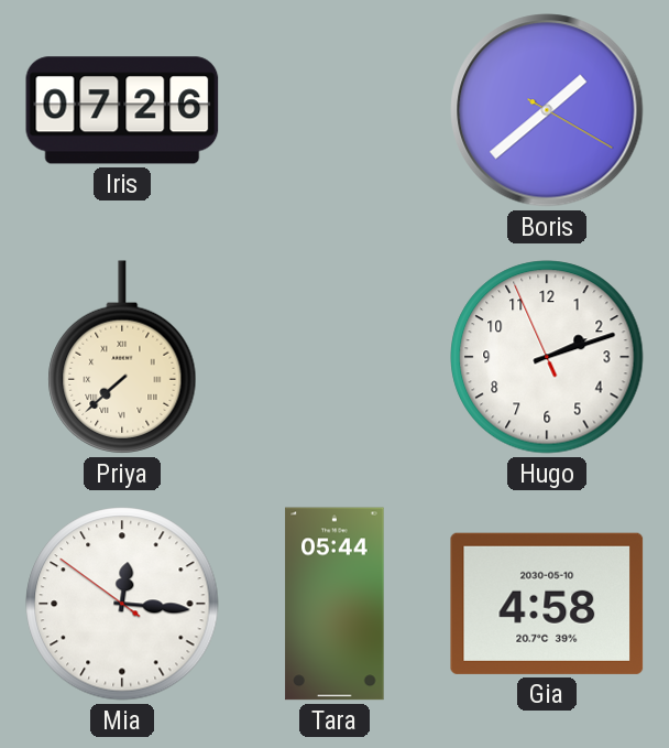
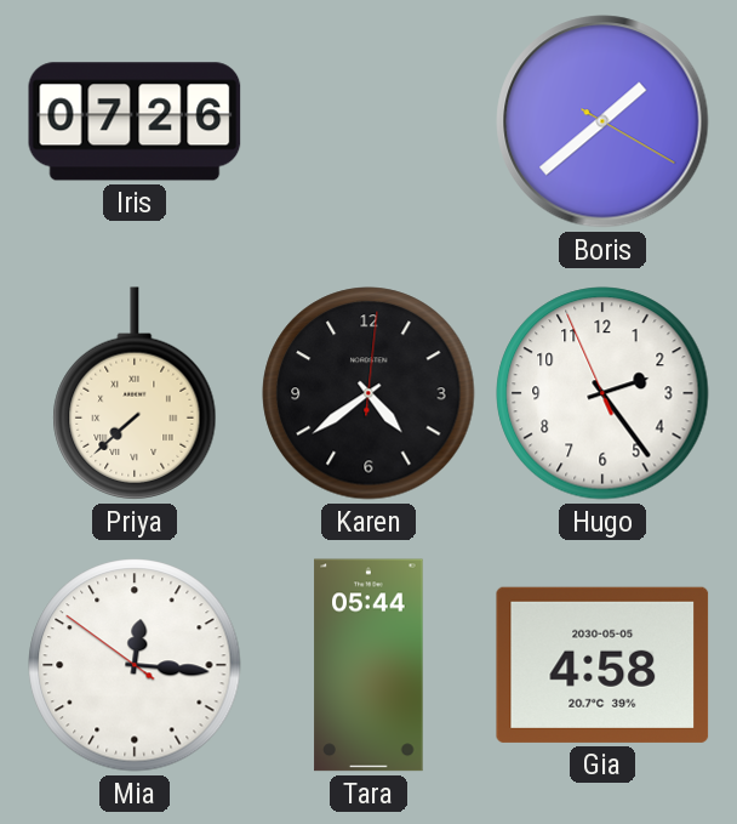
Karen: none -> 4:39
Hugo: 2:11 -> 2:23
Gia date: 2030-05-10 -> 2030-05-05
